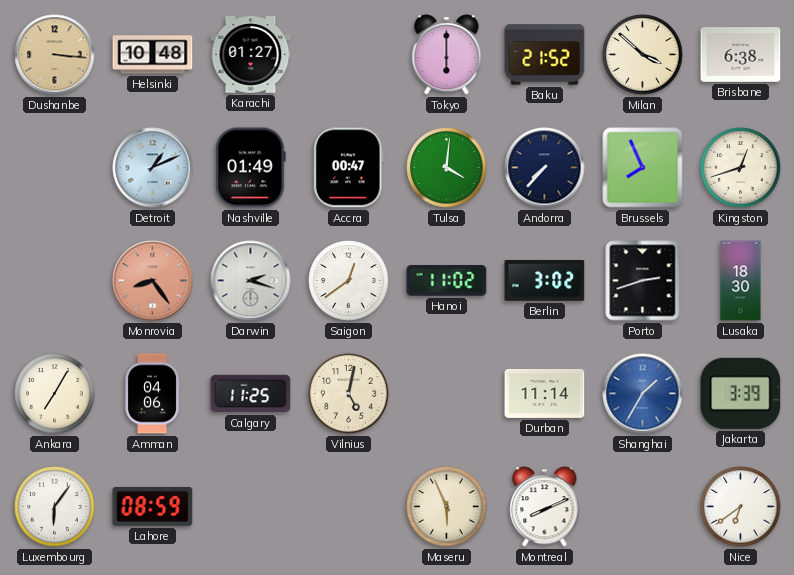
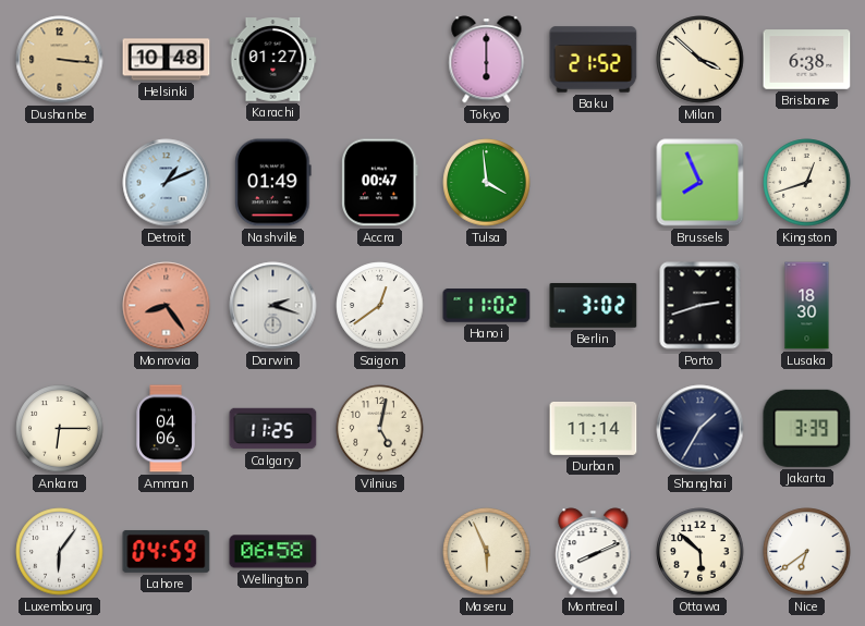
Tulsa: 4:01 -> 3:59
Andorra: 7:37 -> none
Ankara: 7:05 -> 6:15
Shanghai dial: blue -> navy
Lahore: 08:59 -> 04:59
Wellington: none -> 06:58
Ottawa: none -> 5:52
